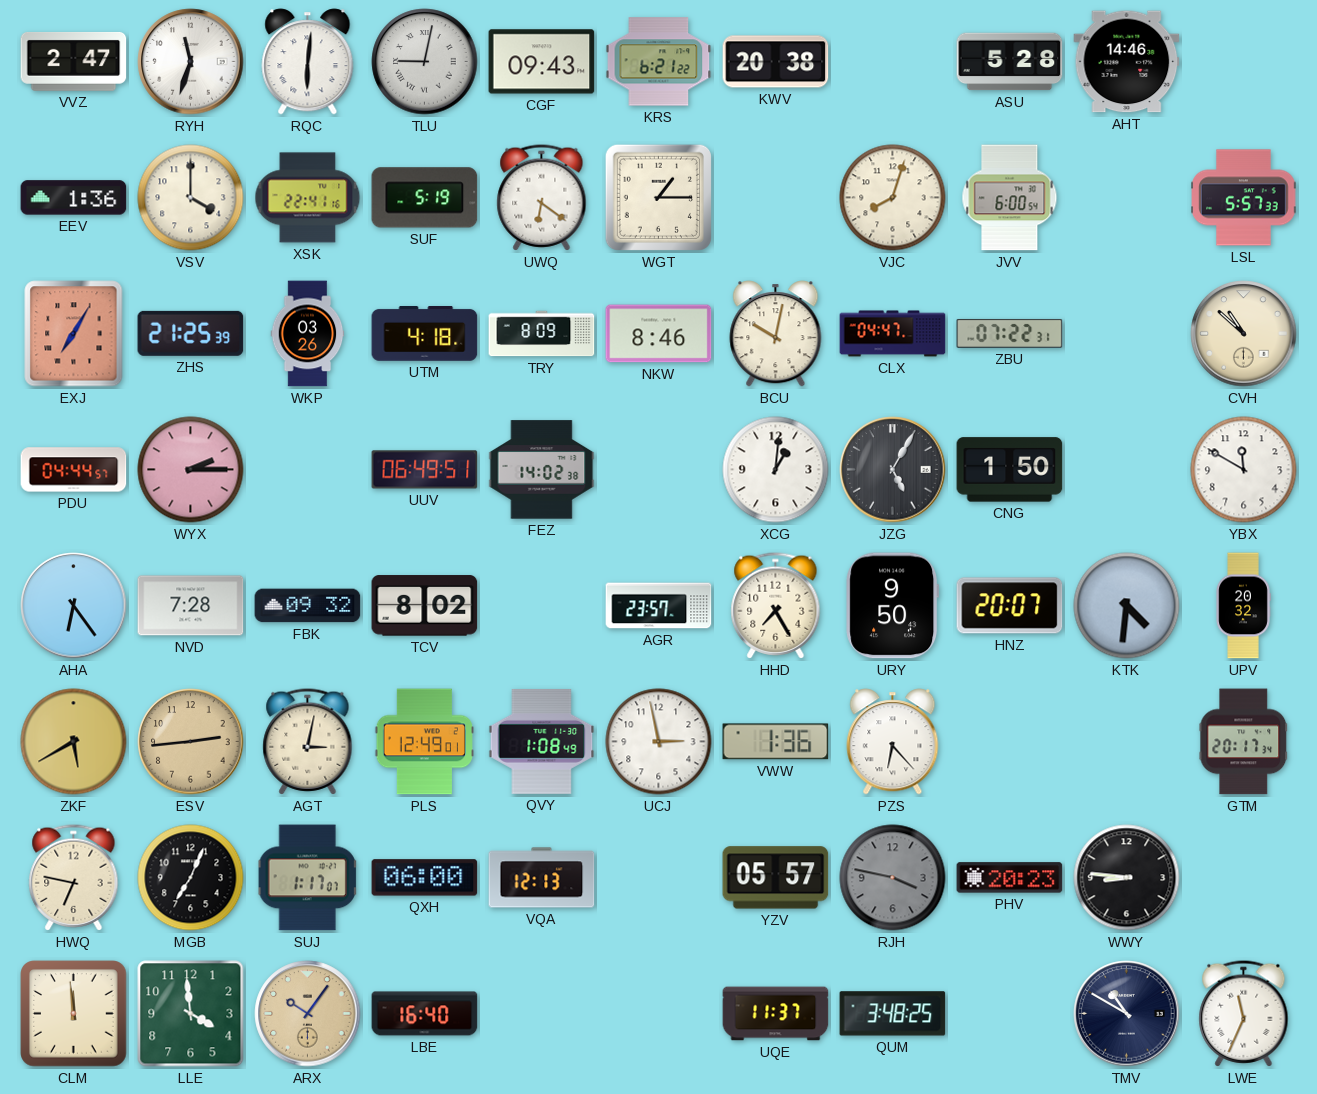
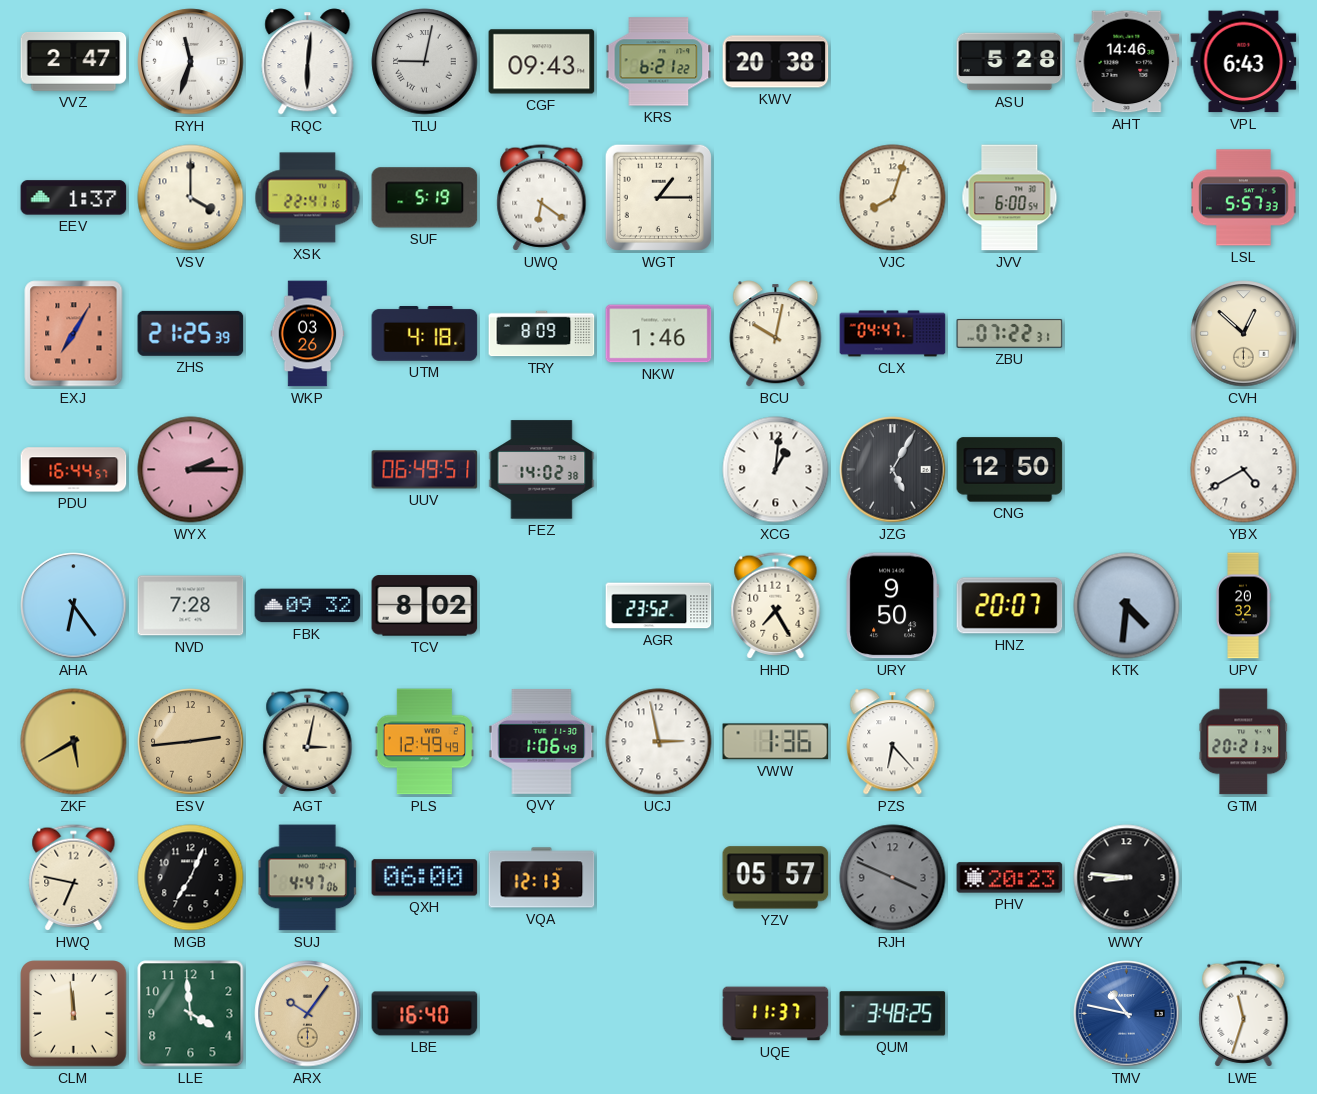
VPL: none -> 6:43
EEV: 1:36 -> 1:37
NKW: 8:46 -> 1:46
CVH: 10:52 -> 12:52
PDU: 04:44 -> 16:44
CNG: 1:50 -> 12:50
YBX: 11:50 -> 4:40
AGR: 23:57 -> 23:52
PLS: 12:49:01 -> 12:49:49
QVY: 1:08 -> 1:06
GTM: 20:17 -> 20:21
SUJ: 1:17 -> 4:47
RJH: 3:47 -> 3:49
TMV: 10:50 -> 10:47
TMV dial: navy -> blue
LWE: 11:34 -> 11:33
